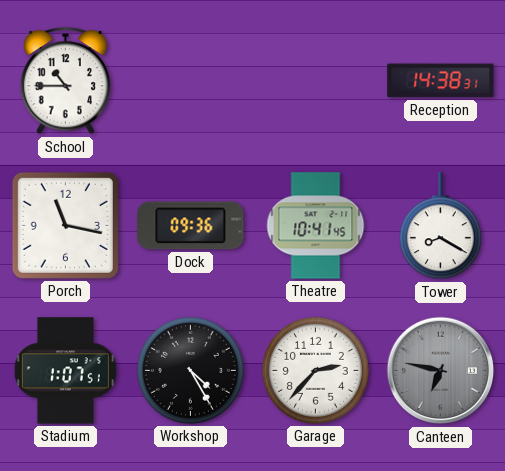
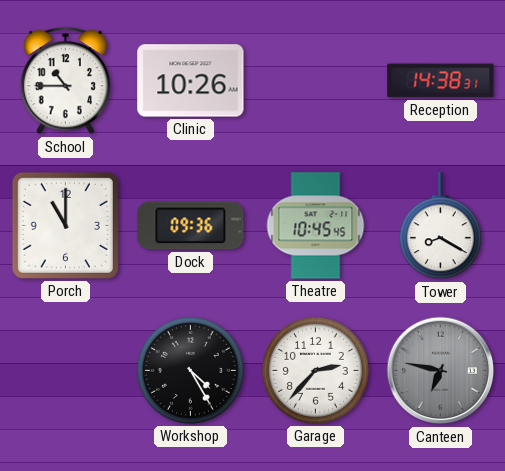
Clinic: none -> 10:26
Porch: 11:17 -> 11:00
Theatre: 10:41 -> 10:45
Stadium: 1:07 -> none
